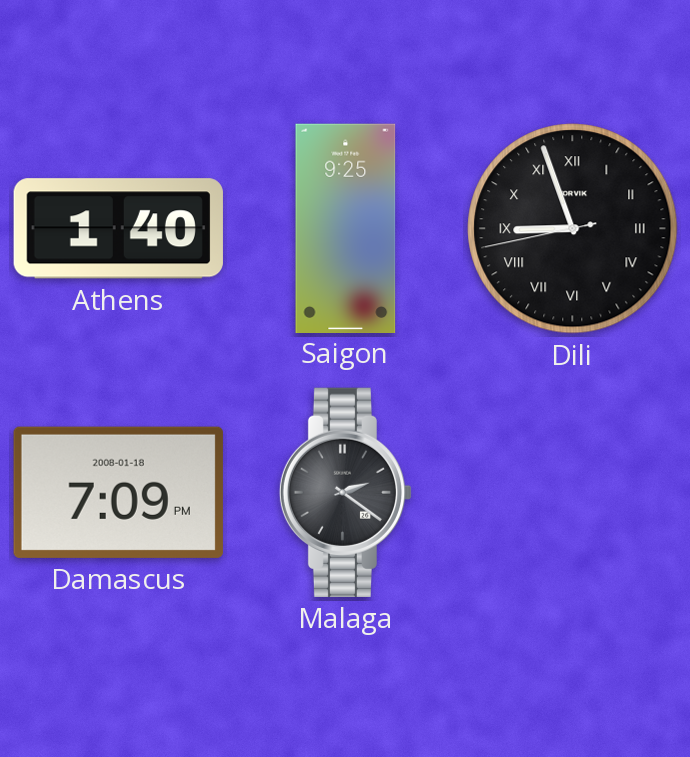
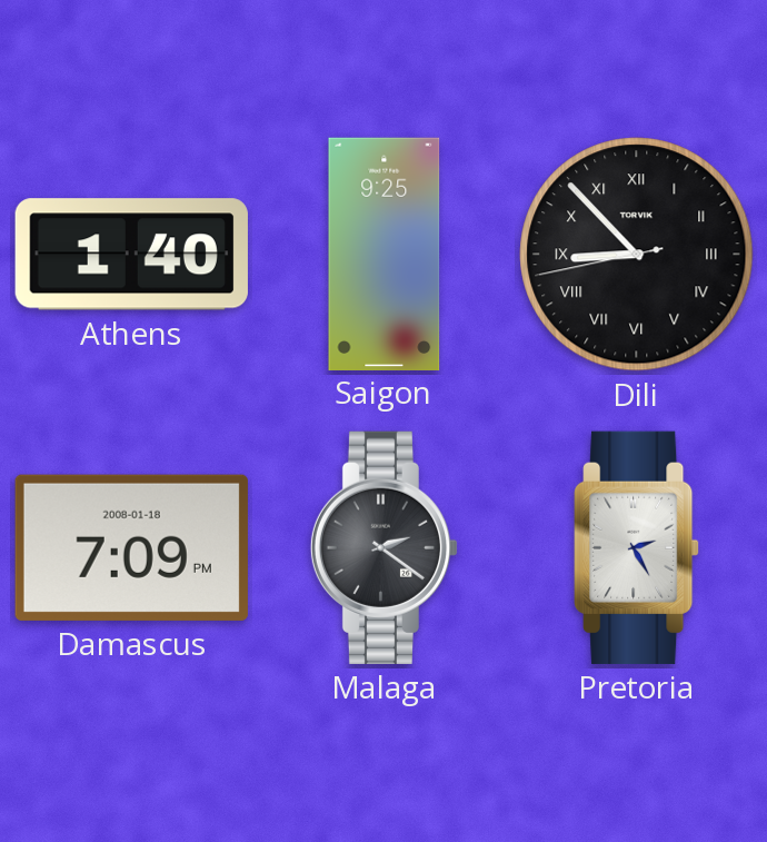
Dili: 8:56 -> 8:52
Pretoria: none -> 2:25
